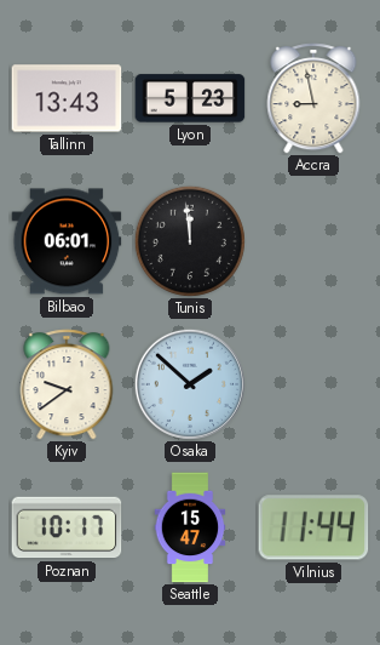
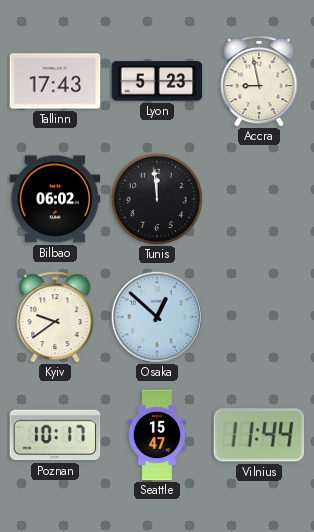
Tallinn: 13:43 -> 17:43
Bilbao: 06:01 -> 06:02
Osaka: 1:52 -> 12:52
